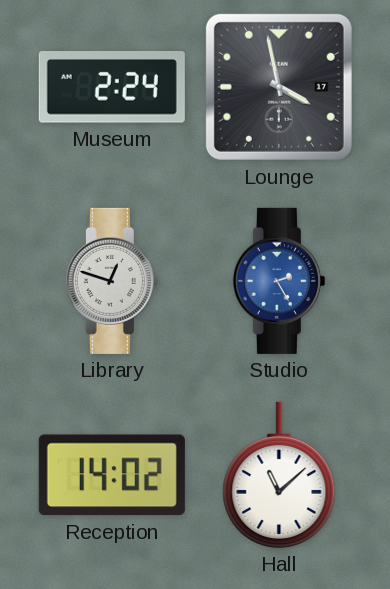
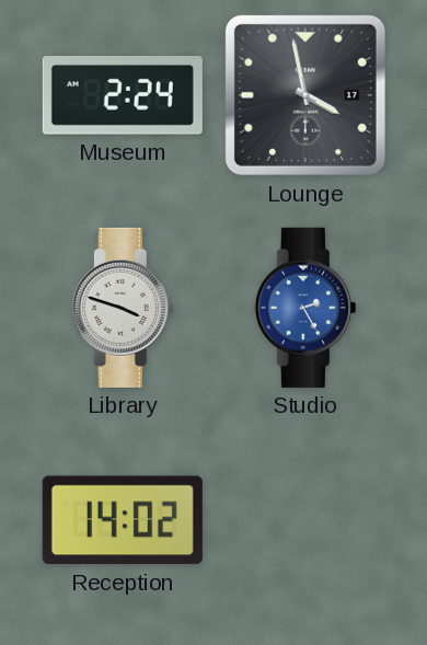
Library: 12:48 -> 3:48
Hall: 11:08 -> none
